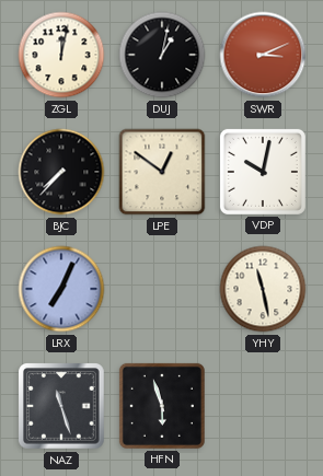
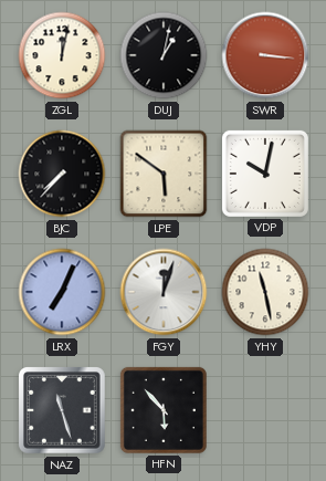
SWR: 3:11 -> 3:16
LPE: 12:51 -> 5:51
FGY: none -> 12:03
HFN: 5:57 -> 5:53
